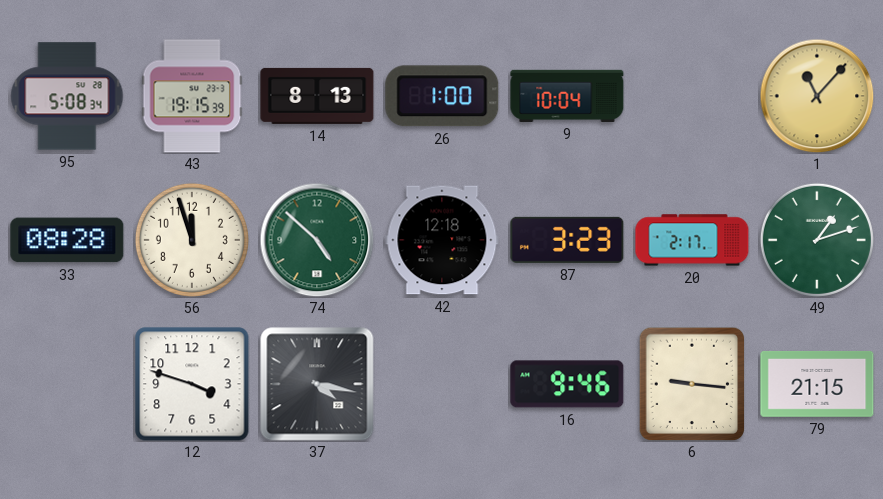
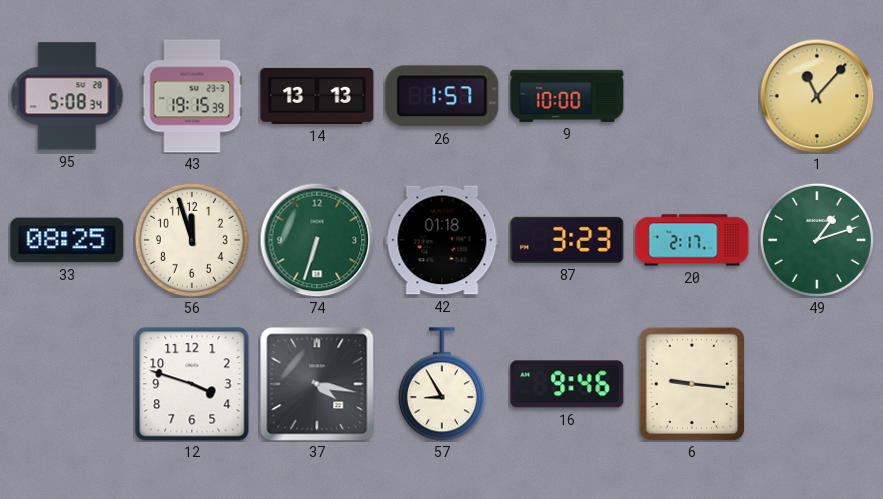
14: 8:13 -> 13:13
26: 1:00 -> 1:57
9: 10:04 -> 10:00
33: 08:28 -> 08:25
74: 4:52 -> 6:33
42: 12:18 -> 01:18
57: none -> 8:55
79: 21:15 -> none
